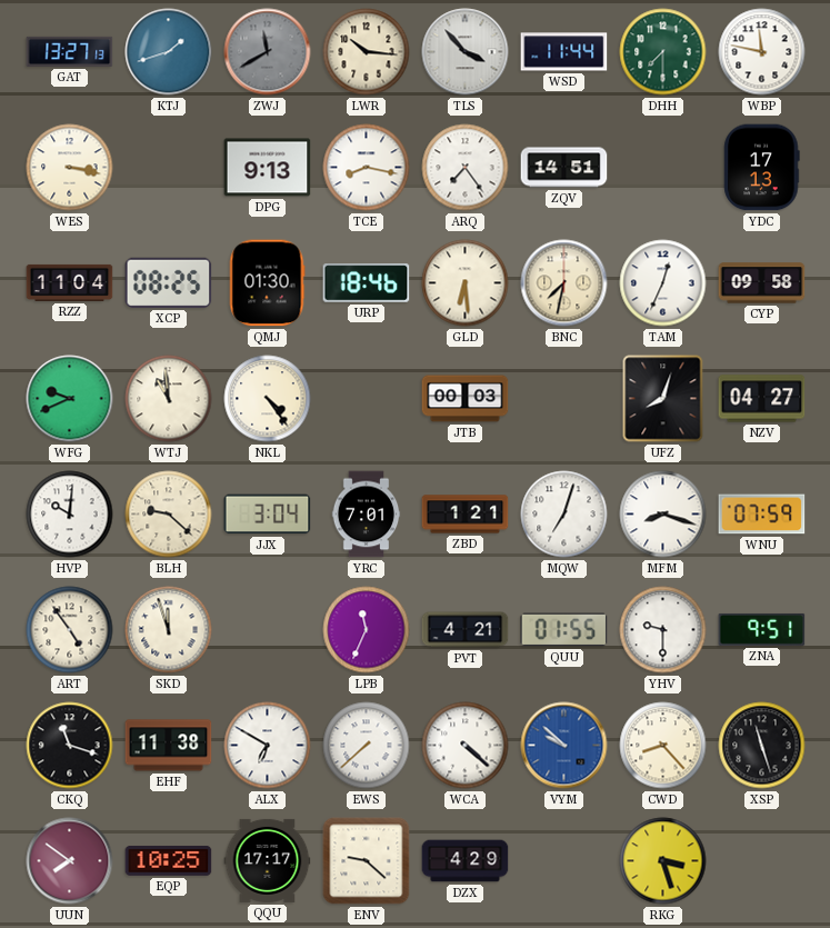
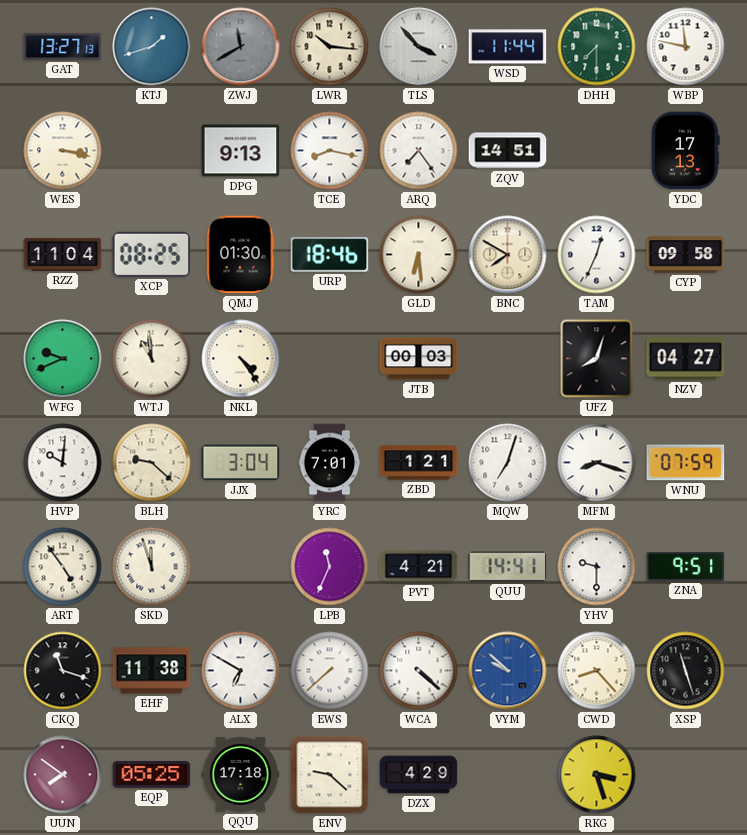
BNC: 7:32 -> 7:50
QUU: 01:55 -> 14:41
EQP: 10:25 -> 05:25
QQU: 17:17 -> 17:18
